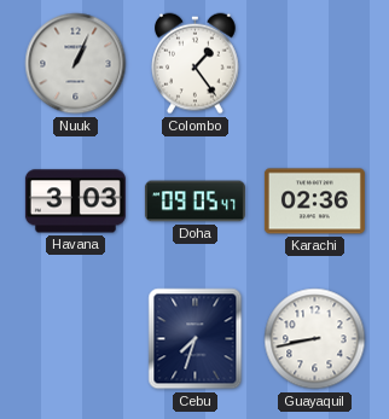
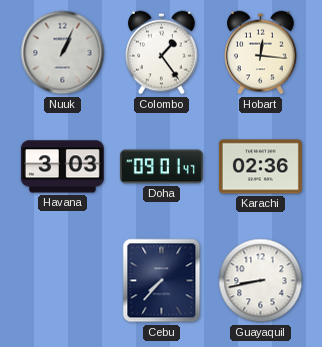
Hobart: none -> 12:16
Doha: 09:05 -> 09:01
Cebu: 7:33 -> 7:37
